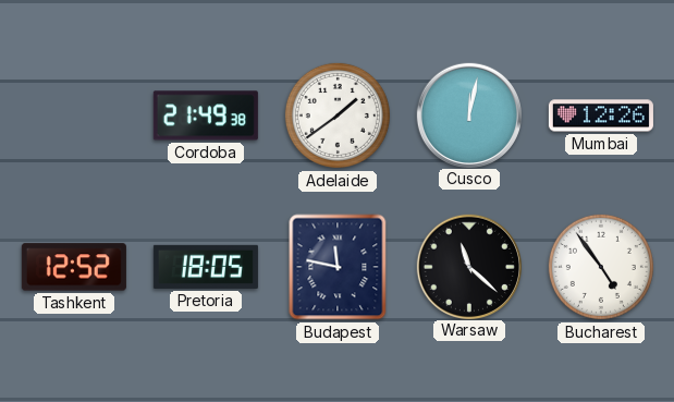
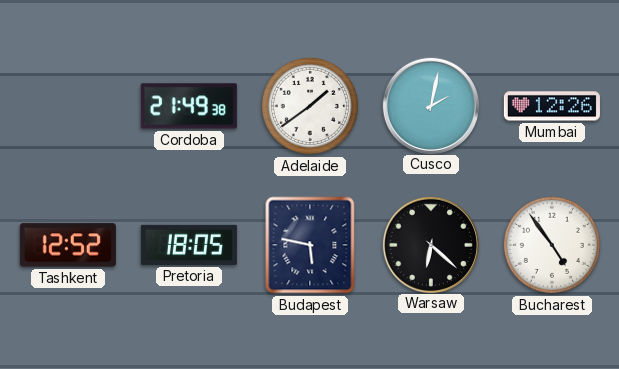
Cusco: 12:02 -> 2:02
Budapest: 11:47 -> 5:47
Warsaw: 11:22 -> 6:22
